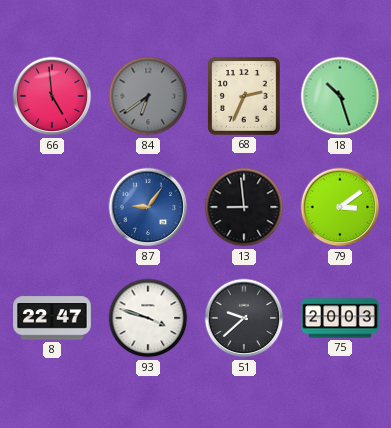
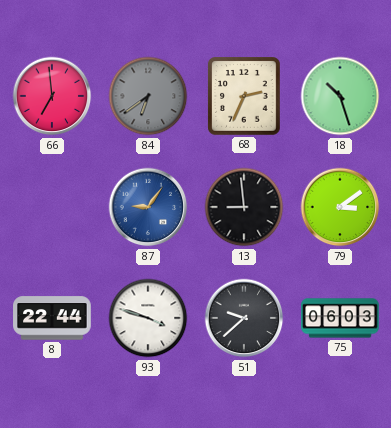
66: 4:59 -> 6:59
8: 22:47 -> 22:44
75: 20:03 -> 06:03
